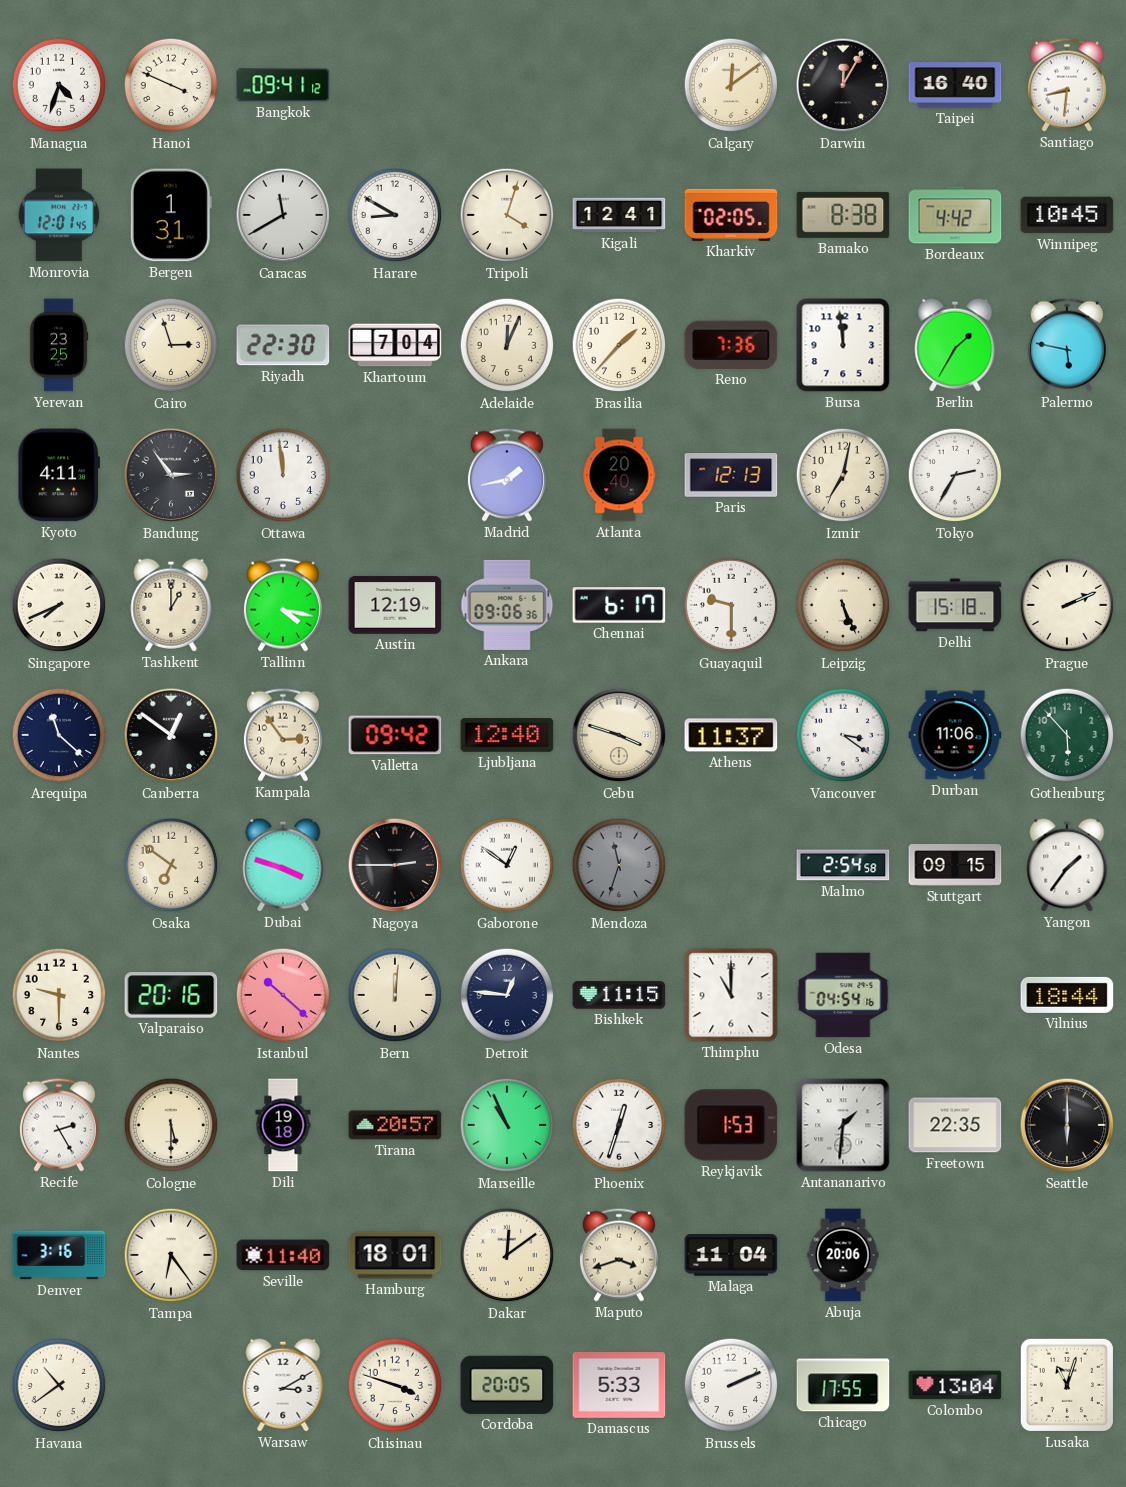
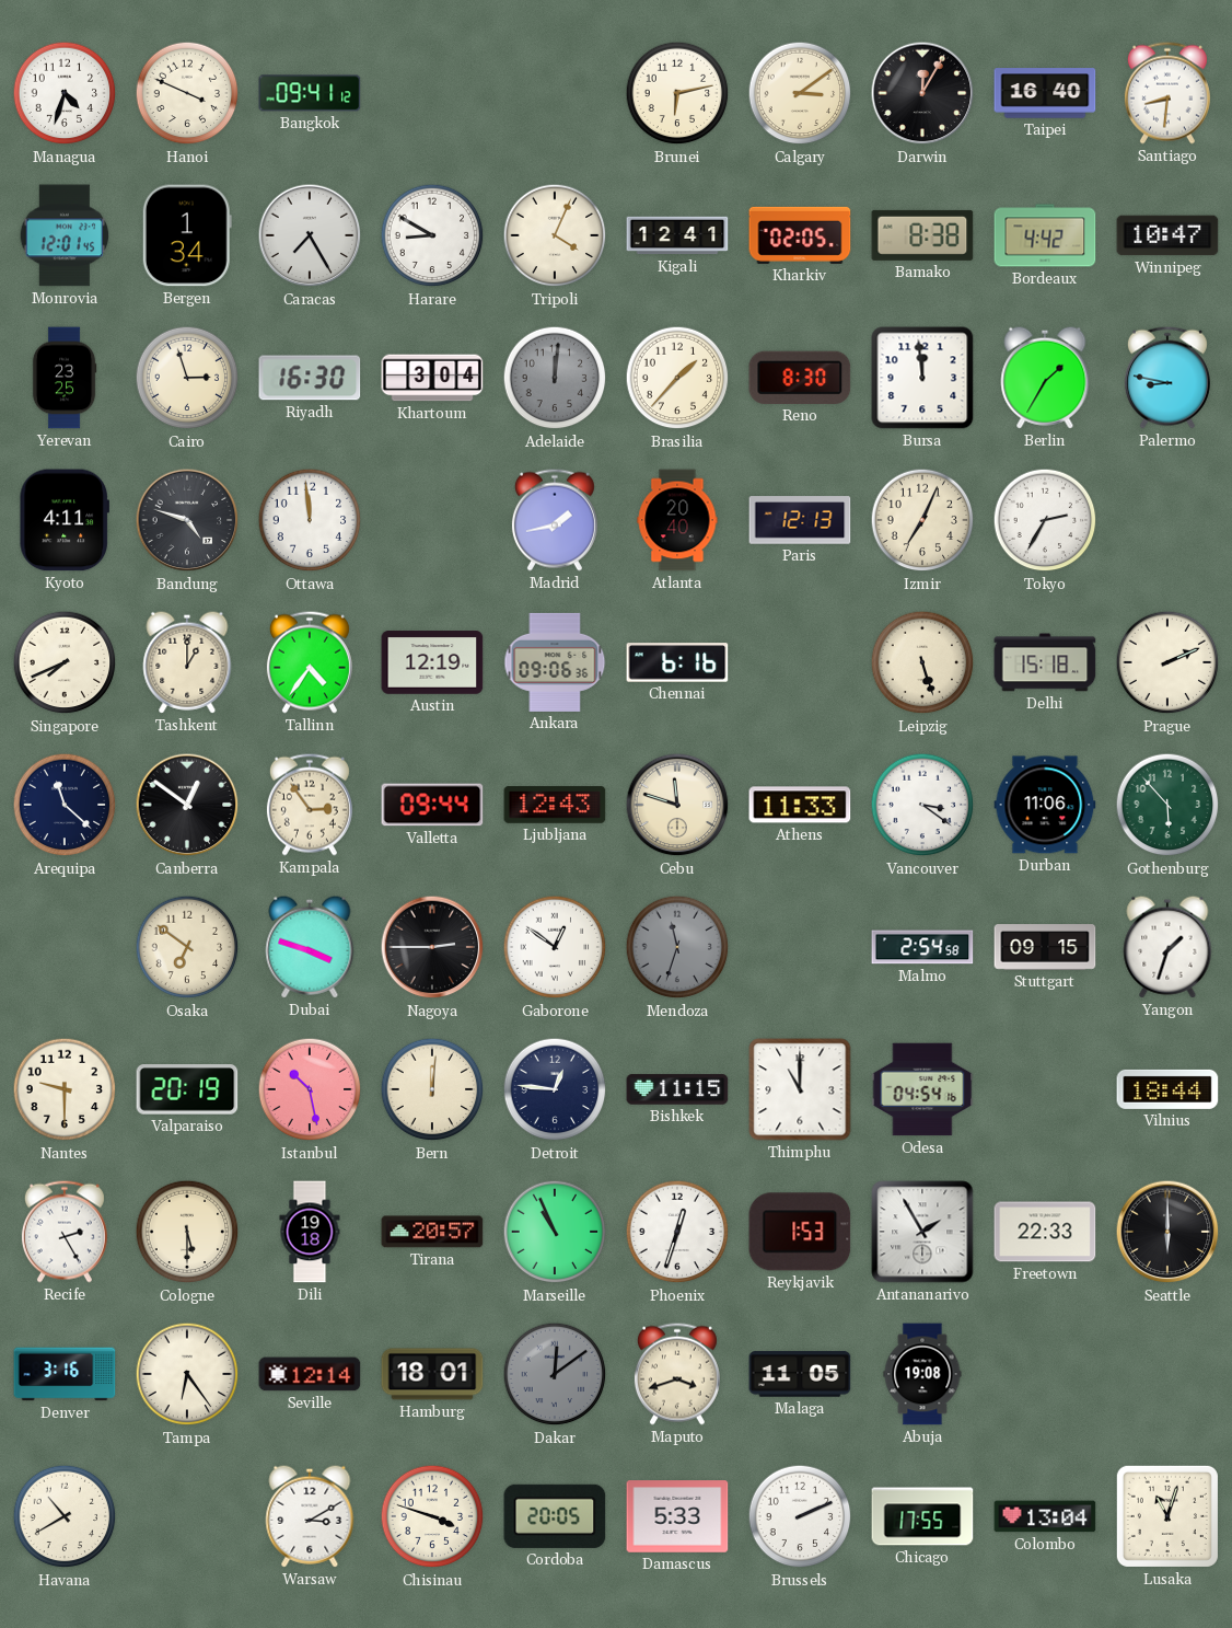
Brunei: none -> 6:13
Calgary: 12:09 -> 3:09
Bergen: 1:31 -> 1:34
Caracas: 11:40 -> 7:25
Tripoli: 4:03 -> 4:04
Winnipeg: 10:45 -> 10:47
Riyadh: 22:30 -> 16:30
Khartoum: 7:04 -> 3:04
Adelaide: 12:04 -> 12:01
Adelaide dial: cream -> grey
Reno: 7:36 -> 8:30
Palermo: 5:47 -> 8:47
Bandung: 2:54 -> 4:48
Izmir: 7:02 -> 7:04
Tallinn: 4:17 -> 4:36
Chennai: 6:17 -> 6:16
Guayaquil: 9:30 -> none
Leipzig: 5:26 -> 5:27
Valletta: 09:42 -> 09:44
Ljubljana: 12:40 -> 12:43
Cebu: 3:48 -> 11:48
Athens: 11:37 -> 11:33
Yangon: 1:36 -> 1:33
Valparaiso: 20:16 -> 20:19
Istanbul: 10:22 -> 10:28
Antananarivo: 1:31 -> 1:55
Freetown: 22:35 -> 22:33
Seville: 11:40 -> 12:14
Dakar dial: cream -> grey
Malaga: 11:04 -> 11:05
Abuja: 20:06 -> 19:08
Havana: 10:39 -> 10:40
